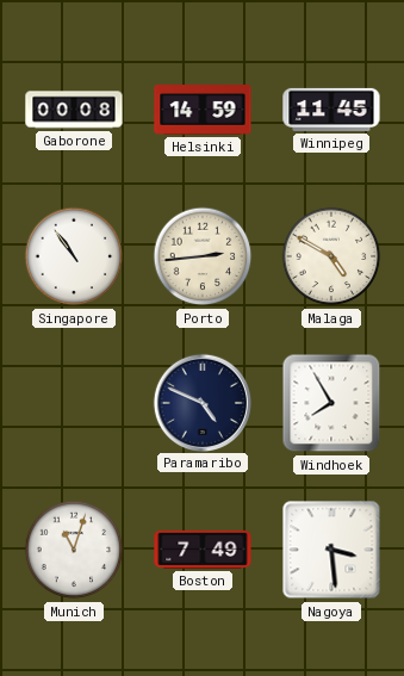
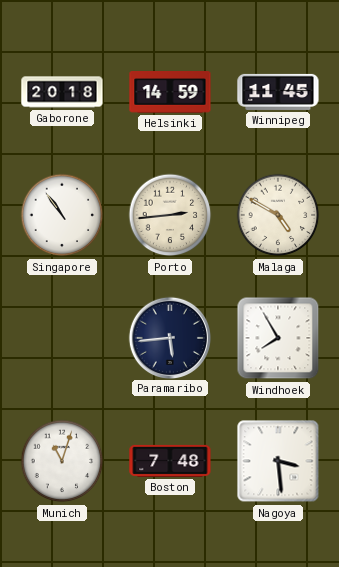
Gaborone: 00:08 -> 20:18
Paramaribo: 4:49 -> 5:44
Boston: 7:49 -> 7:48
